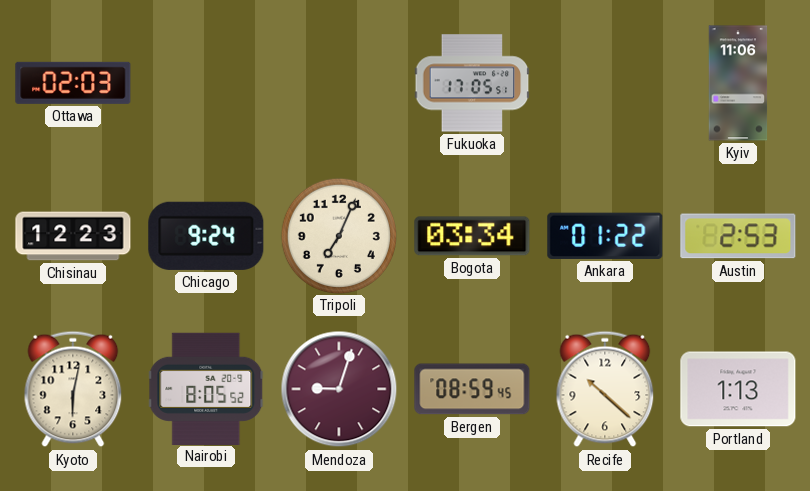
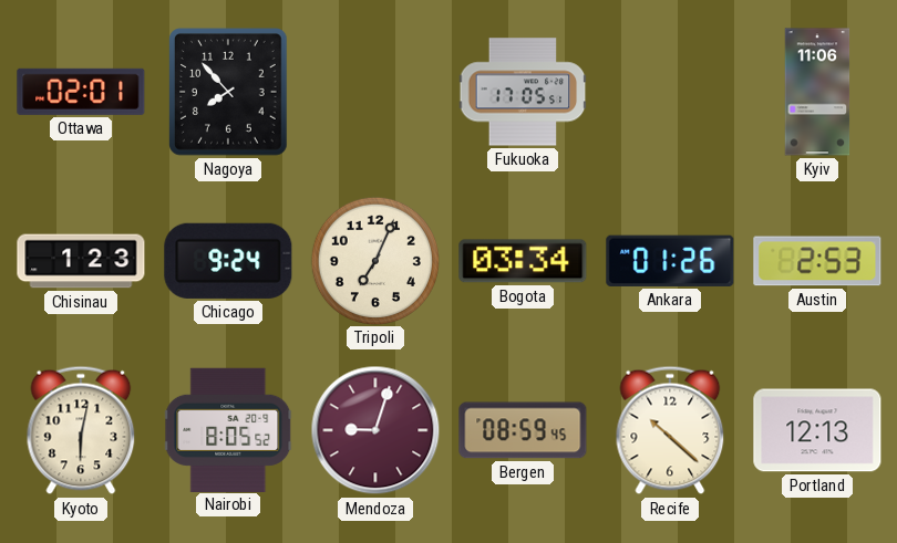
Ottawa: 02:03 -> 02:01
Nagoya: none -> 7:53
Chisinau: 12:23 -> 1:23
Ankara: 01:22 -> 01:26
Portland: 1:13 -> 12:13
